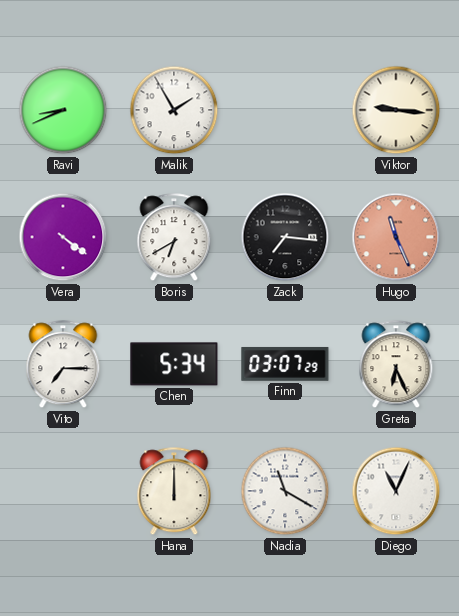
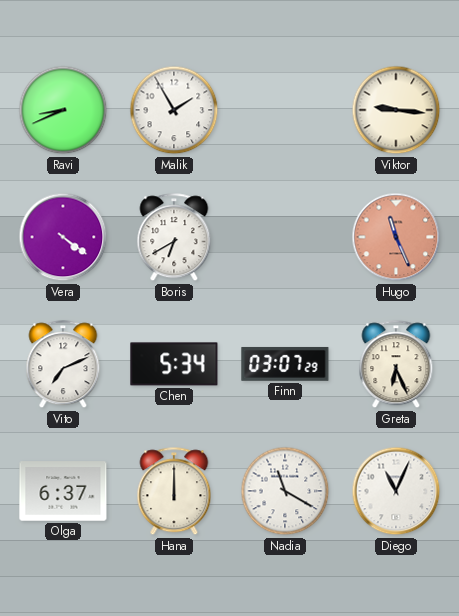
Zack: 7:16 -> none
Vito: 7:15 -> 7:11
Olga: none -> 6:37
